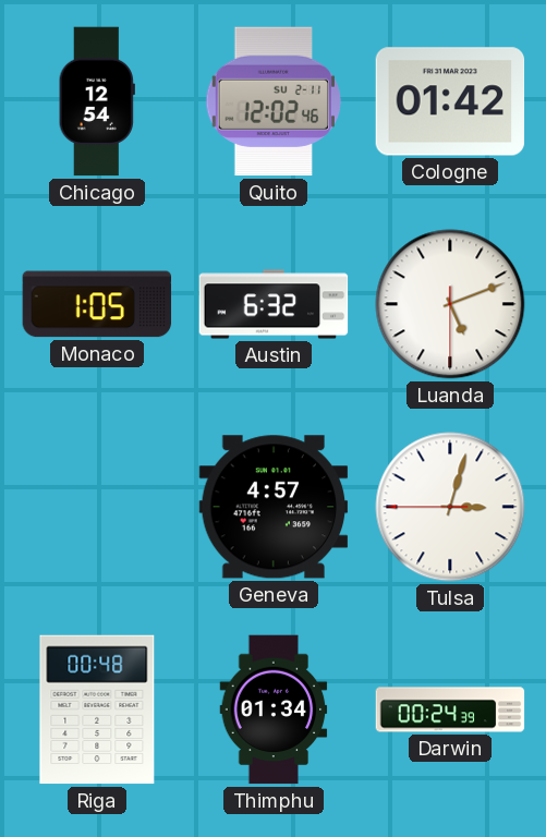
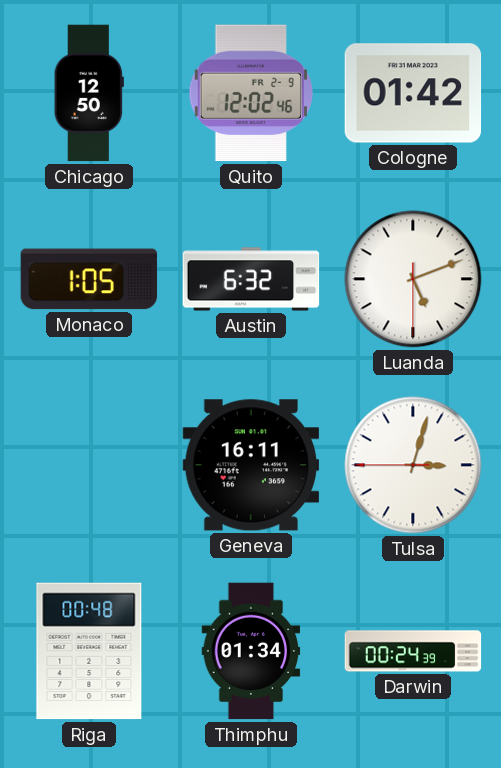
Chicago: 12:54 -> 12:50
Quito date: SU 2-11 -> FR 2-9
Geneva: 4:57 -> 16:11
